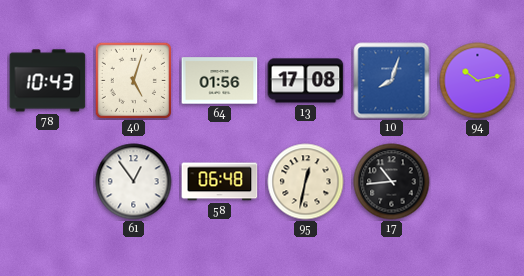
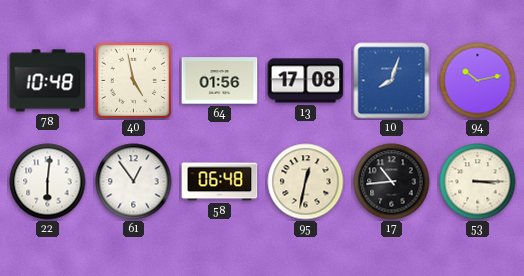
78: 10:43 -> 10:48
40: 5:03 -> 4:58
22: none -> 6:01
53: none -> 3:15
